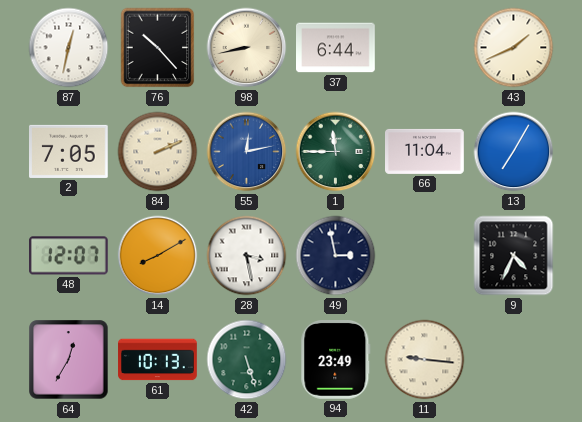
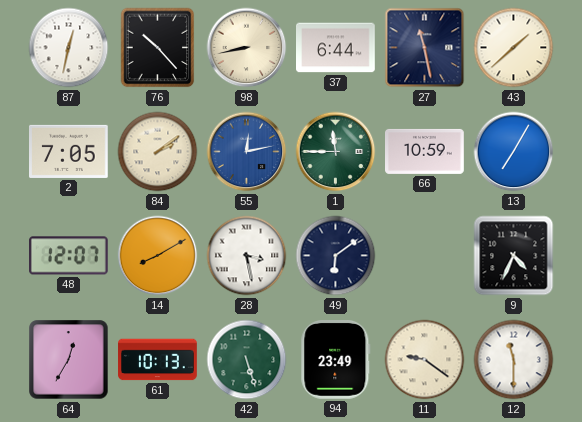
27: none -> 11:28
43: 1:41 -> 1:38
84: 2:11 -> 2:09
66: 11:04 -> 10:59
49: 2:58 -> 6:09
11: 9:16 -> 9:21
12: none -> 11:30
